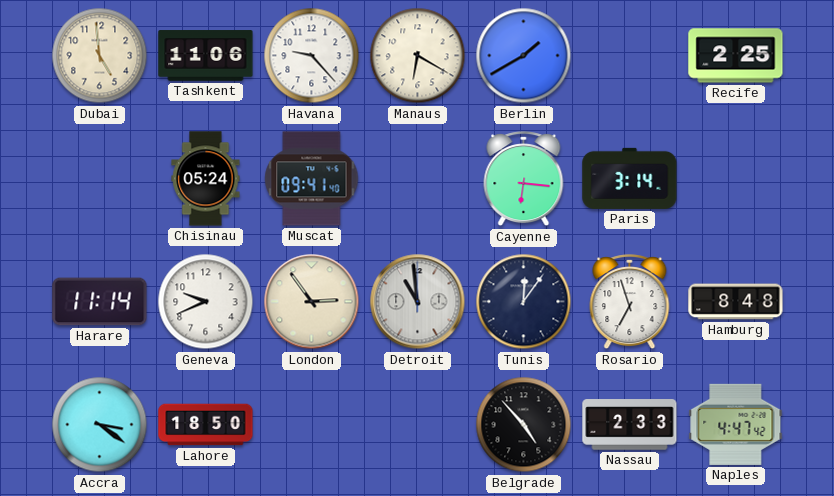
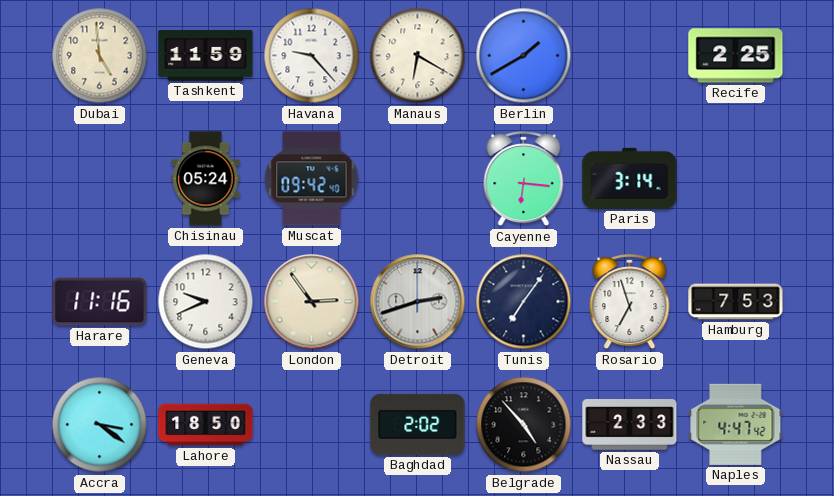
Tashkent: 11:06 -> 11:59
Muscat: 09:41 -> 09:42
Harare: 11:14 -> 11:16
Detroit: 10:59 -> 2:42
Tunis: 12:06 -> 7:06
Hamburg: 8:48 -> 7:53
Baghdad: none -> 2:02
